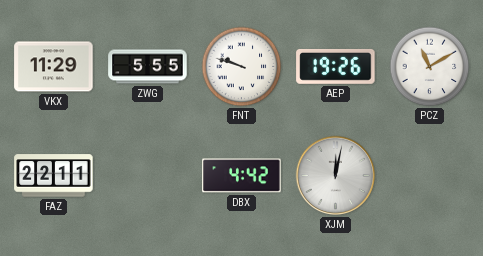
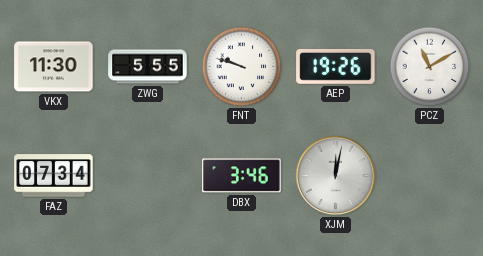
VKX: 11:29 -> 11:30
FAZ: 22:11 -> 07:34
DBX: 4:42 -> 3:46
